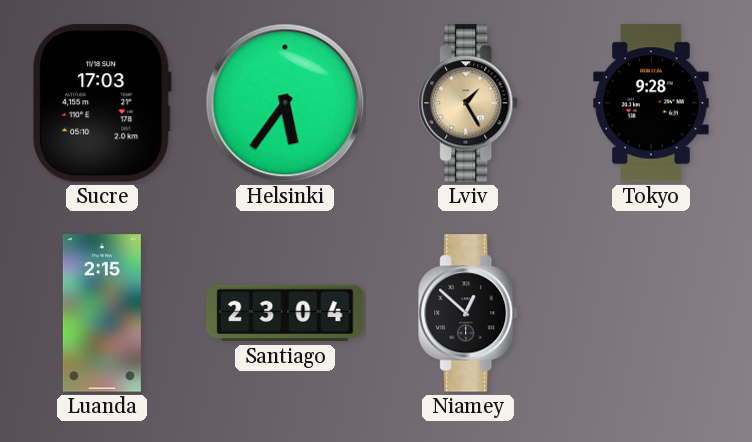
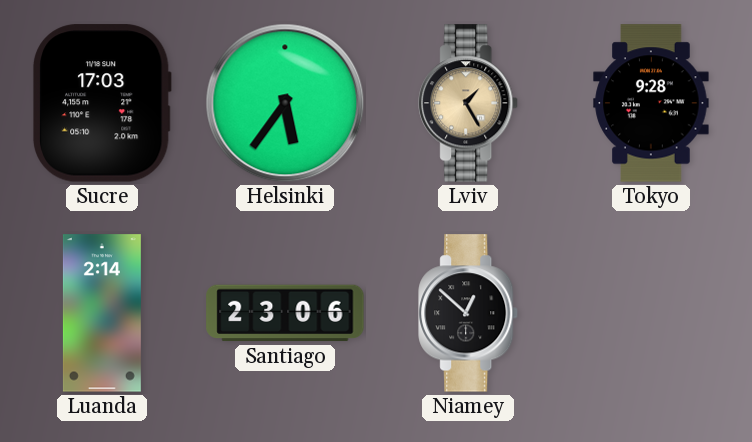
Luanda: 2:15 -> 2:14
Santiago: 23:04 -> 23:06
